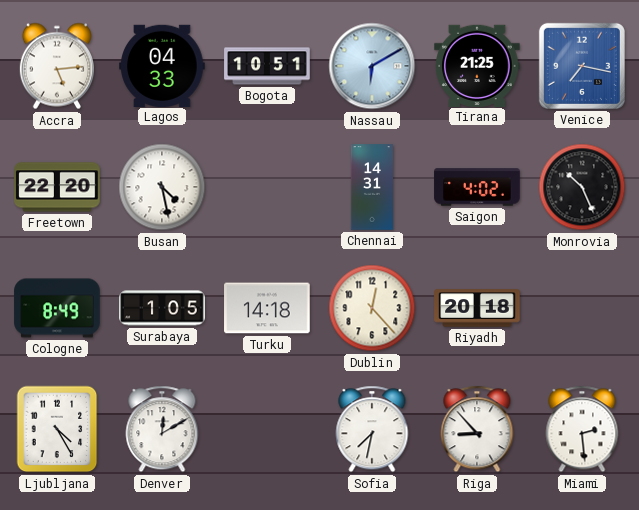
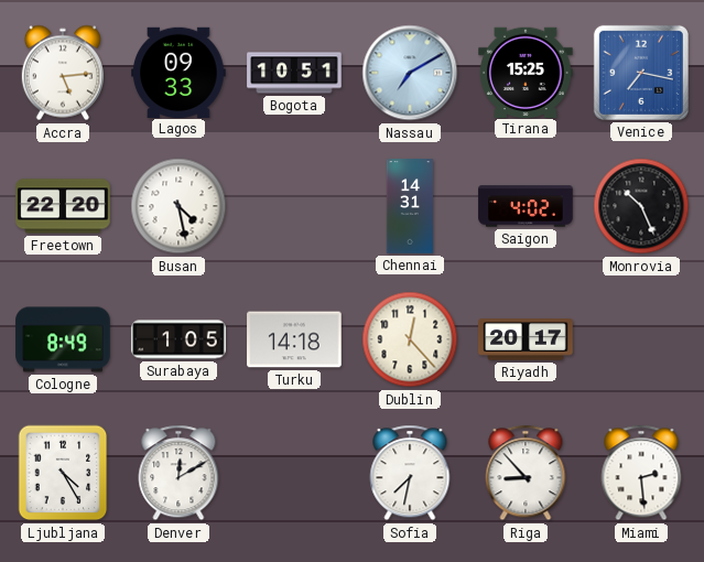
Lagos: 04:33 -> 09:33
Nassau: 6:10 -> 7:10
Tirana: 21:25 -> 15:25
Riyadh: 20:18 -> 20:17
